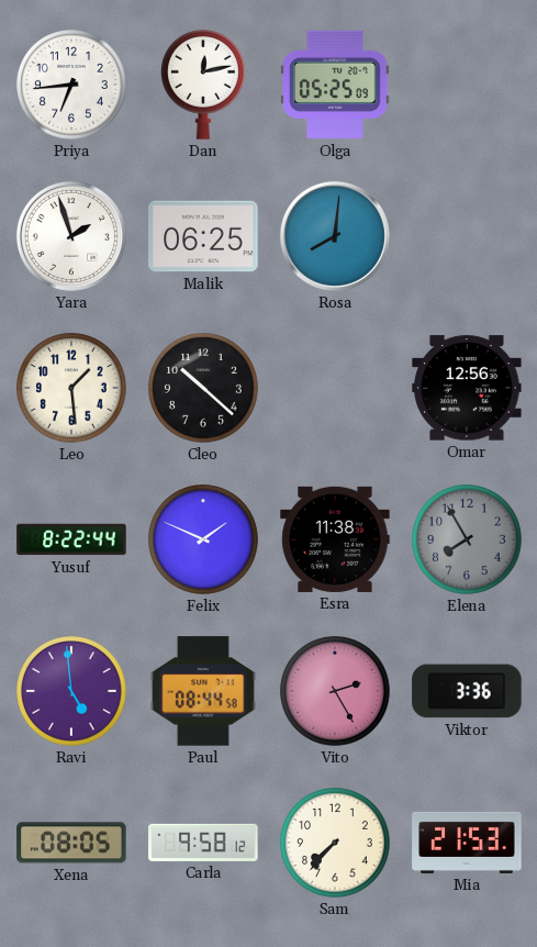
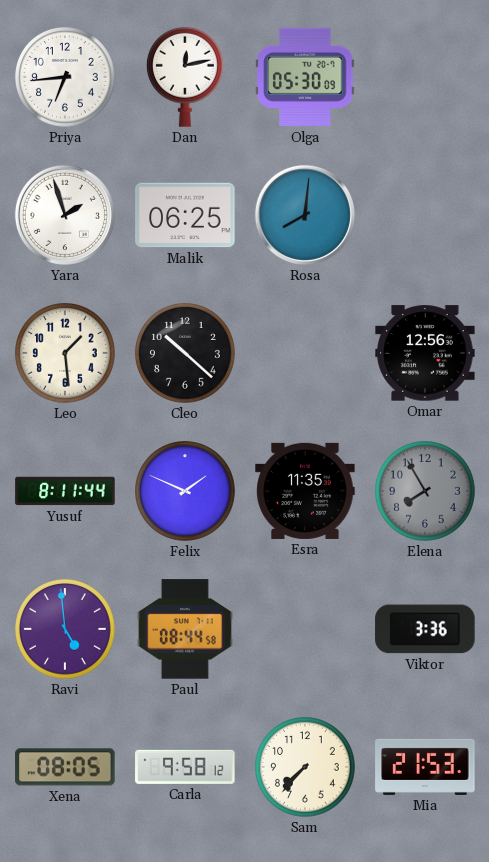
Olga: 05:25 -> 05:30
Yusuf: 8:22 -> 8:11
Esra: 11:38 -> 11:35
Vito: 2:25 -> none
